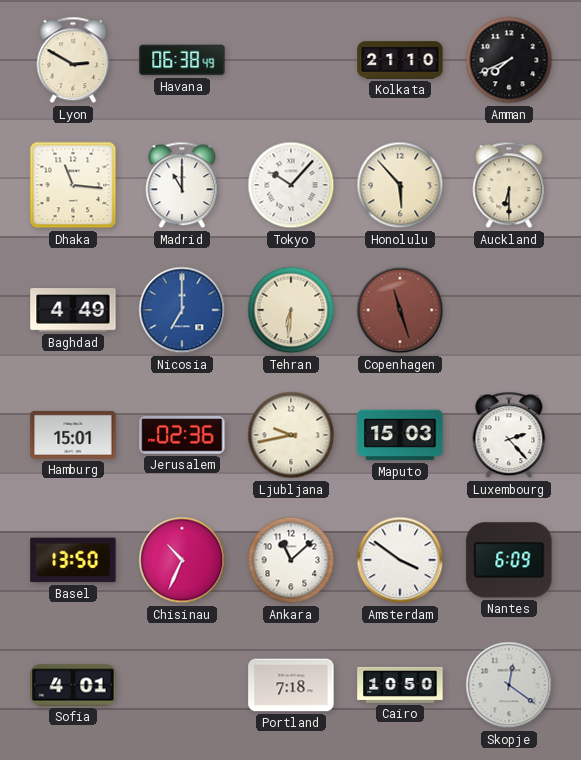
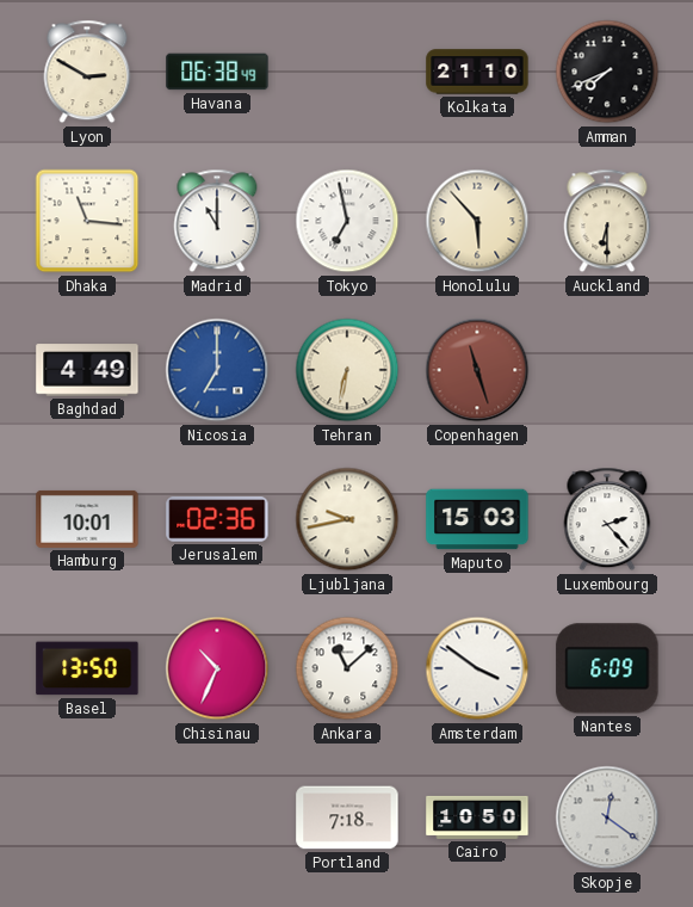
Tokyo: 10:07 -> 6:58
Tehran: 6:31 -> 6:32
Hamburg: 15:01 -> 10:01
Sofia: 4:01 -> none
